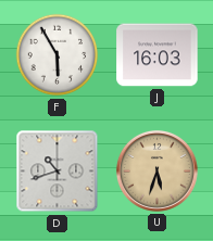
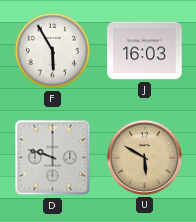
D: 10:42 -> 9:48
U: 5:33 -> 5:50
